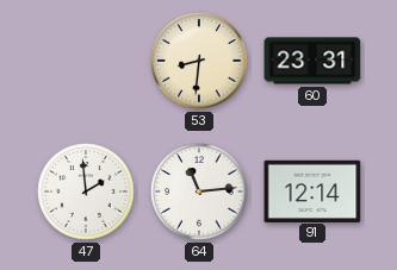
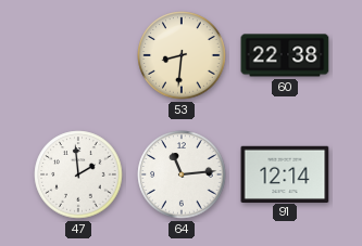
60: 23:31 -> 22:38
